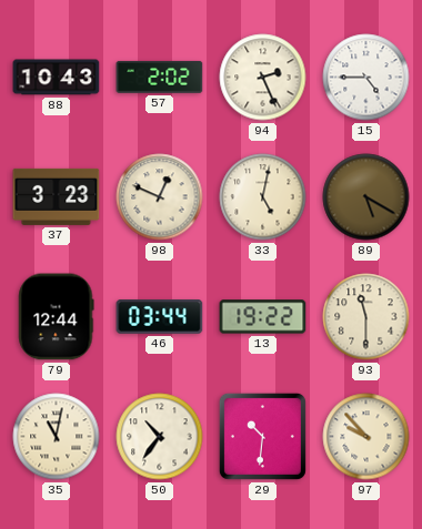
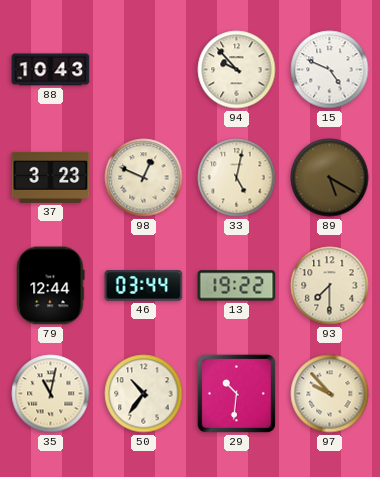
57: 2:02 -> none
94: 2:26 -> 9:53
15: 4:45 -> 4:49
93: 11:30 -> 7:30
